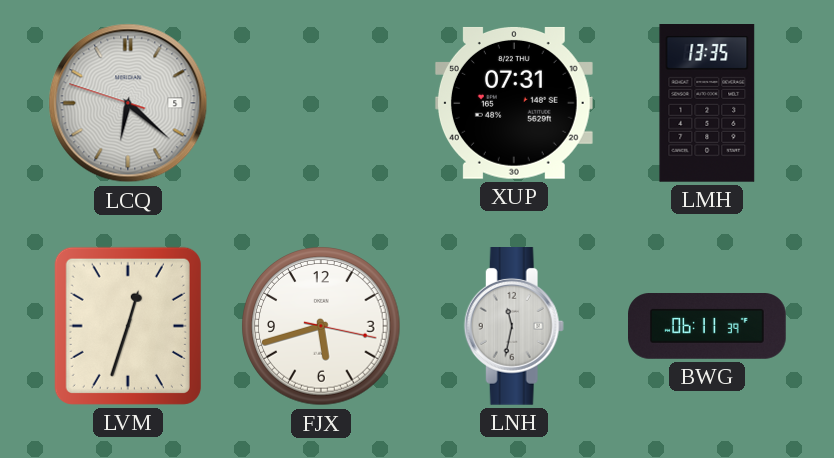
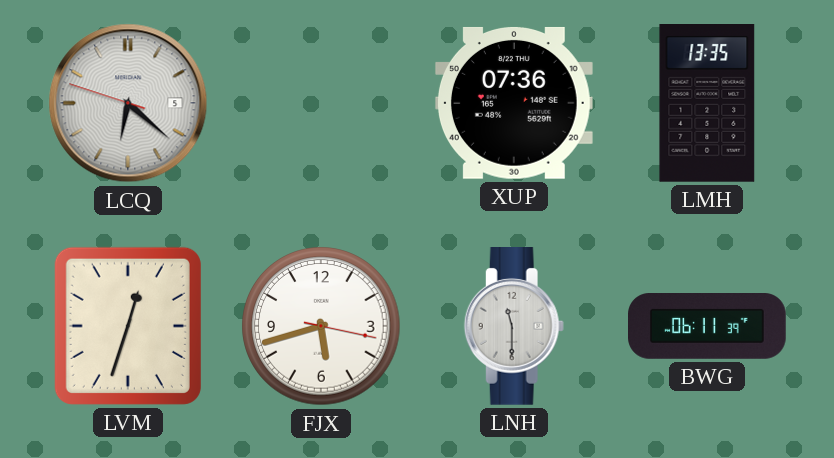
XUP: 07:31 -> 07:36
LNH: 11:32 -> 11:30
